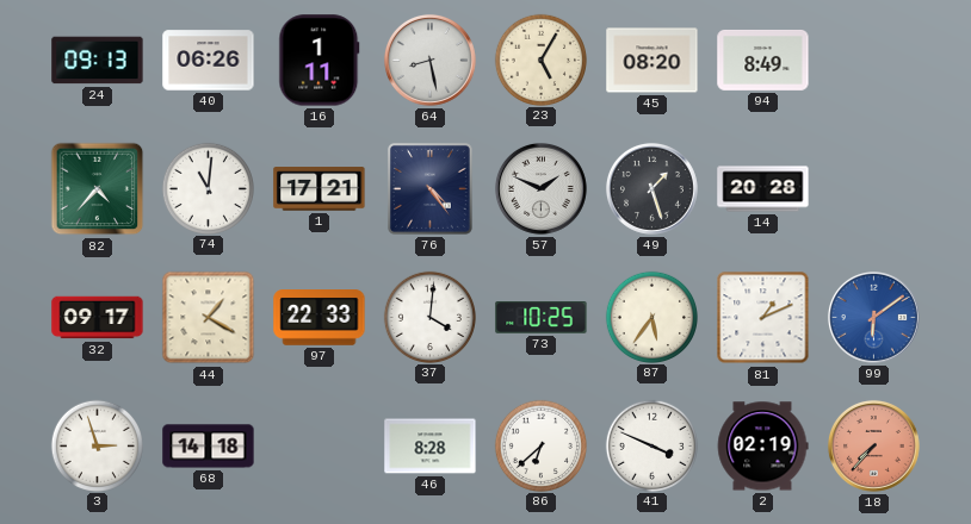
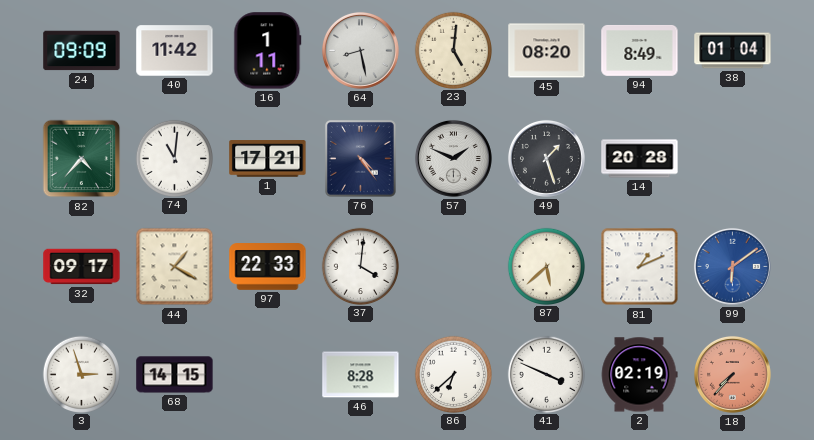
24: 09:13 -> 09:09
40: 06:26 -> 11:42
23: 5:05 -> 5:01
38: none -> 01:04
73: 10:25 -> none
87: 5:36 -> 5:38
68: 14:18 -> 14:15
